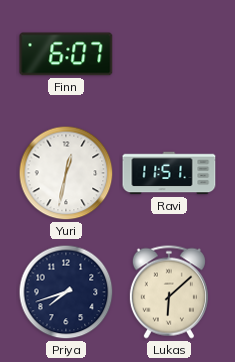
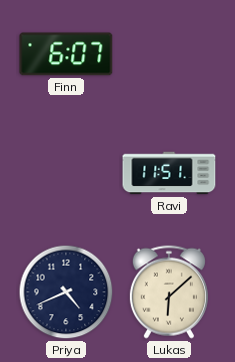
Yuri: 12:32 -> none
Priya: 7:42 -> 4:41
